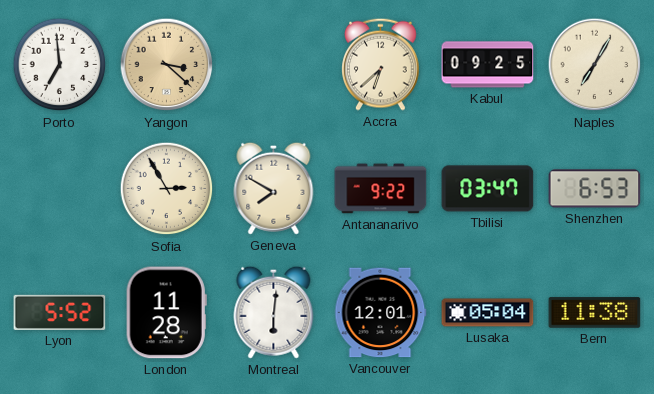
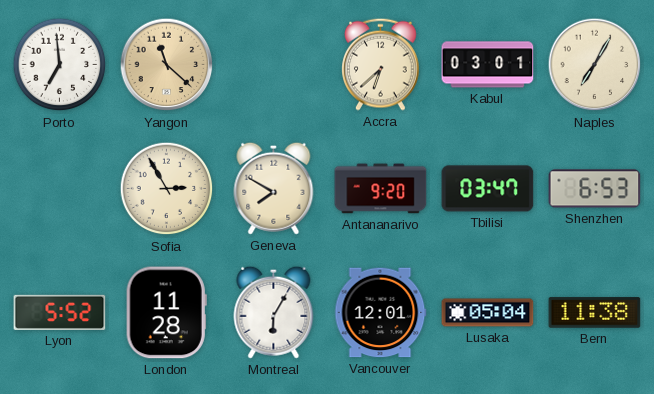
Yangon: 3:22 -> 11:22
Kabul: 09:25 -> 03:01
Antananarivo: 9:22 -> 9:20
Montreal: 6:01 -> 6:05
